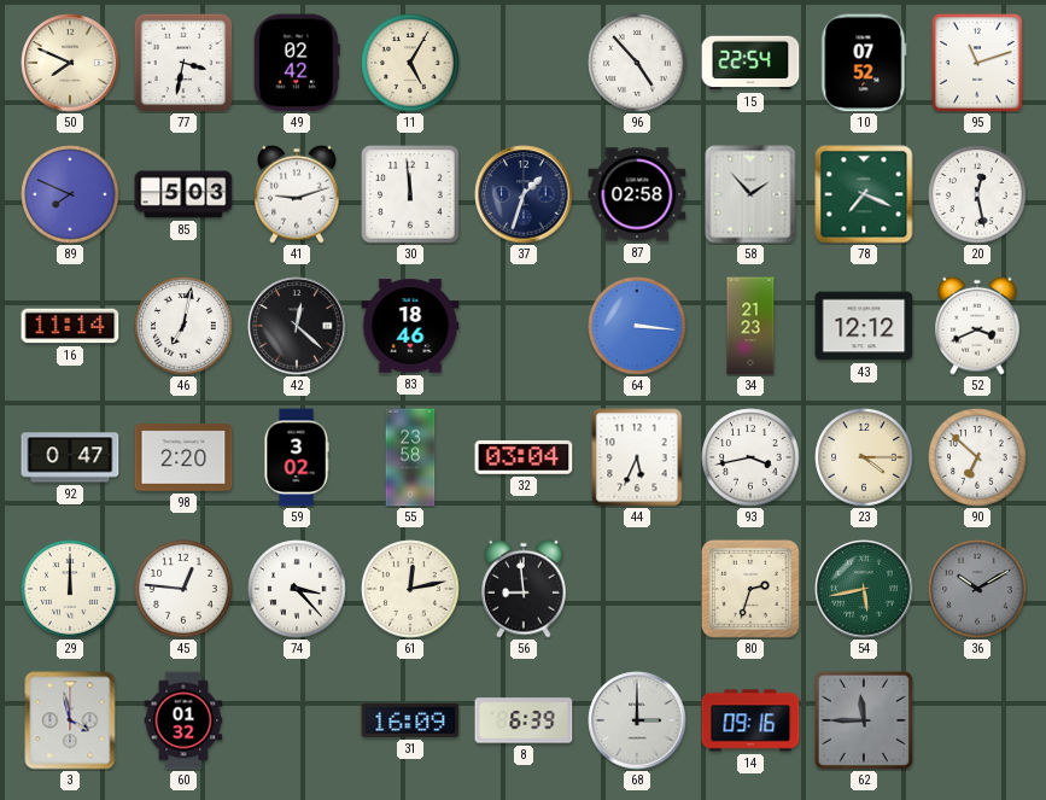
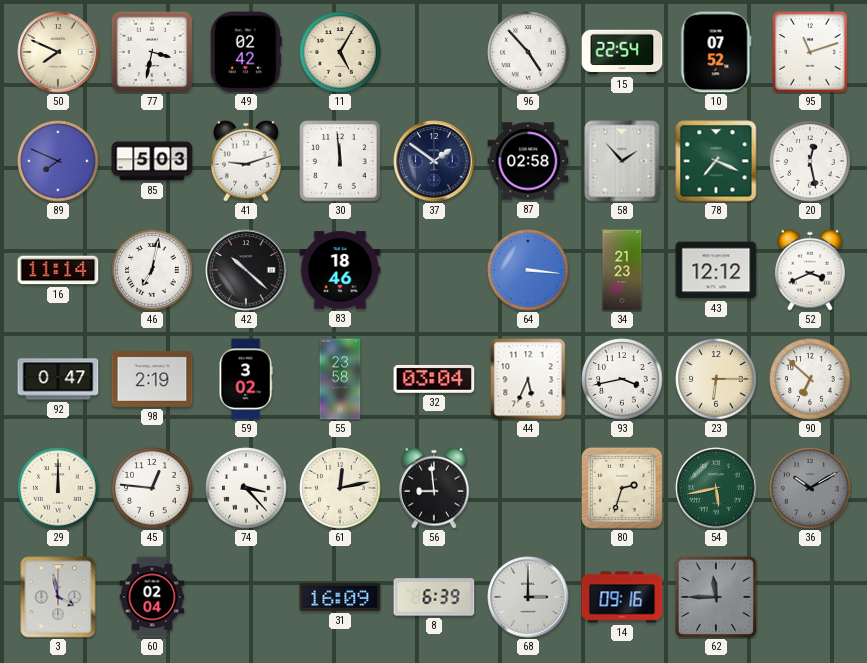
37: 1:33 -> 1:51
42: 12:22 -> 10:22
98: 2:20 -> 2:19
23: 4:15 -> 6:15
60: 01:32 -> 02:04
